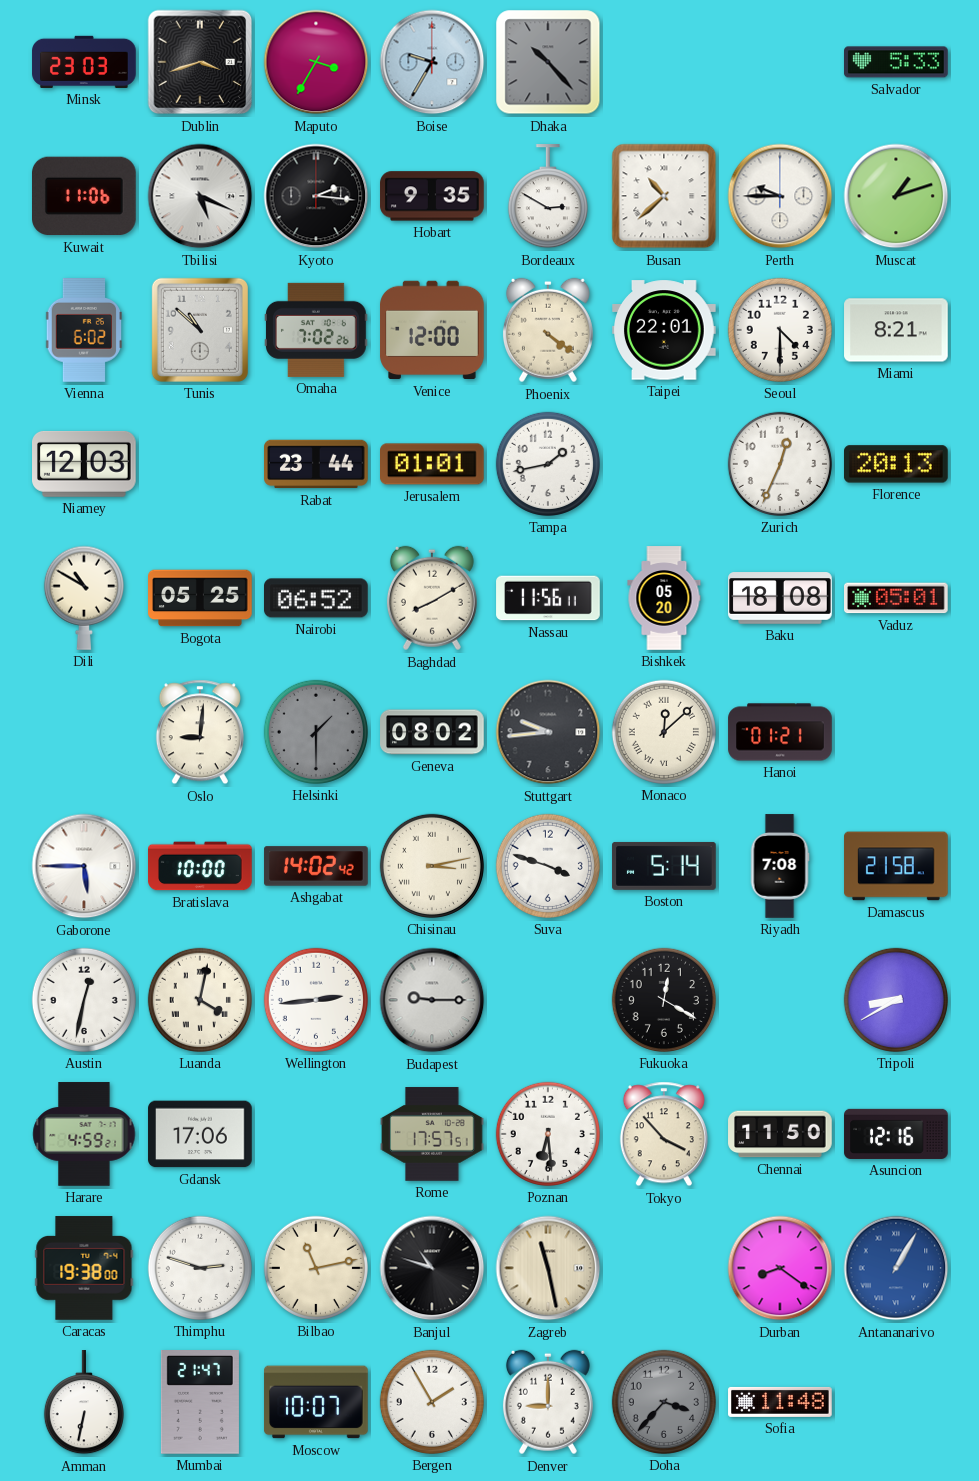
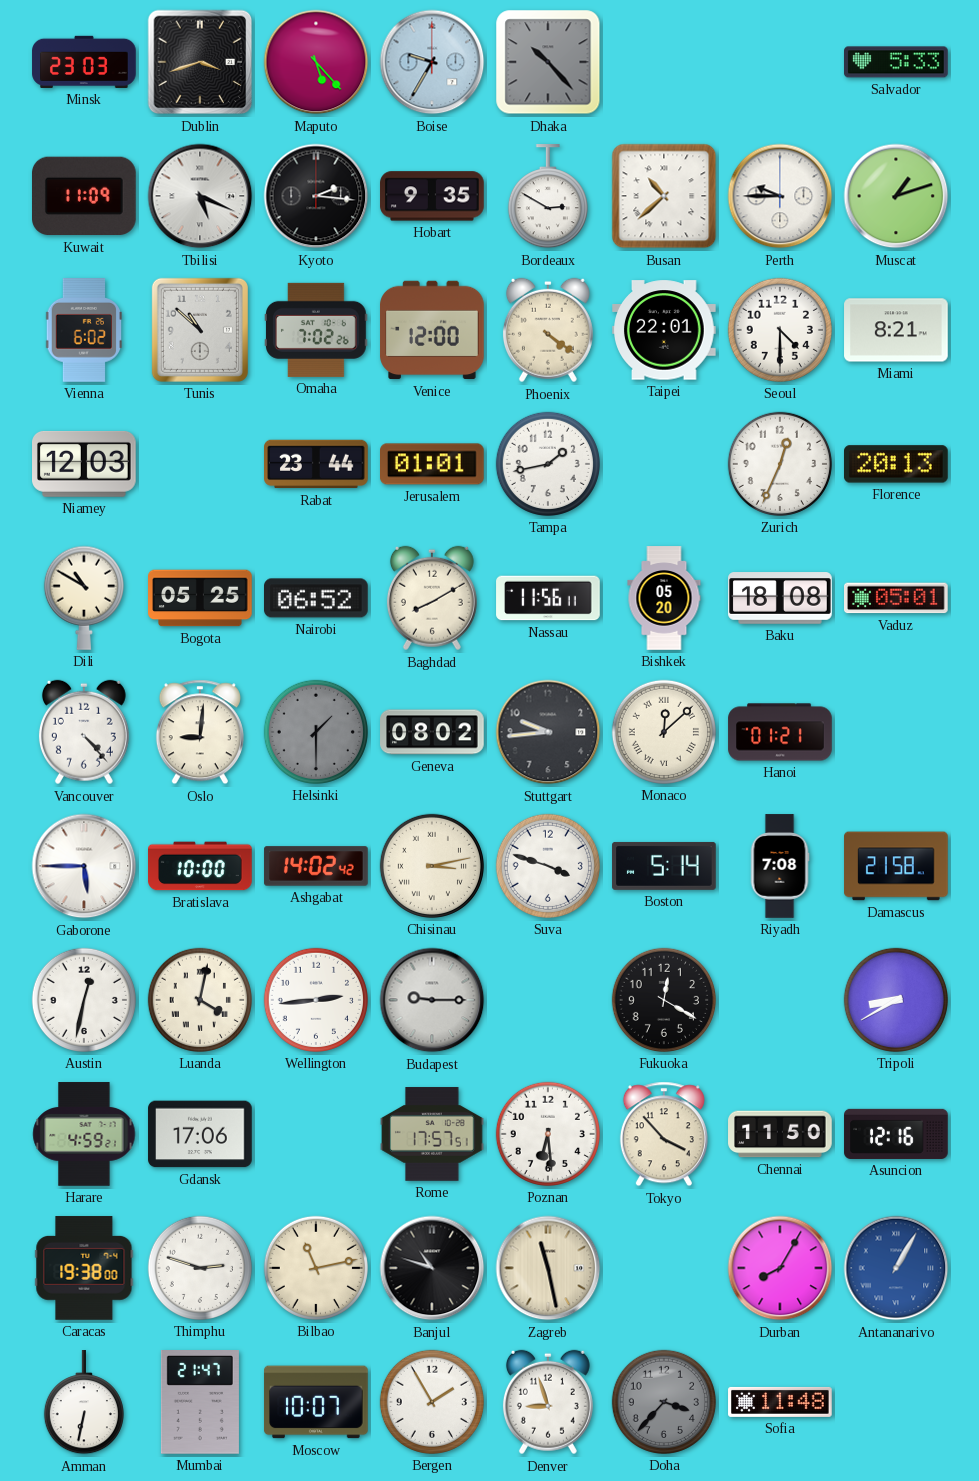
Maputo: 3:35 -> 5:23
Kuwait: 11:06 -> 11:09
Vancouver: none -> 4:23
Durban: 8:21 -> 8:05
Denver: 9:00 -> 8:57
